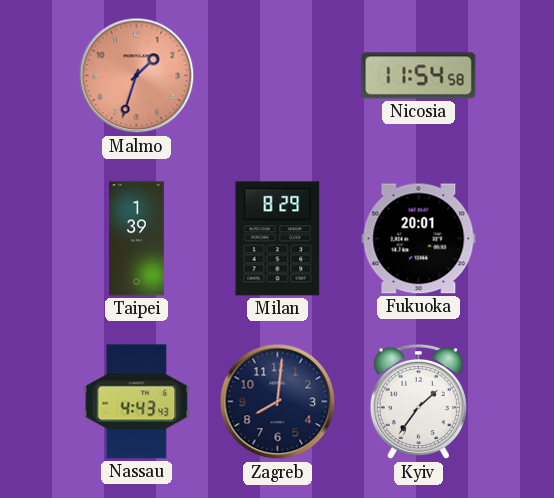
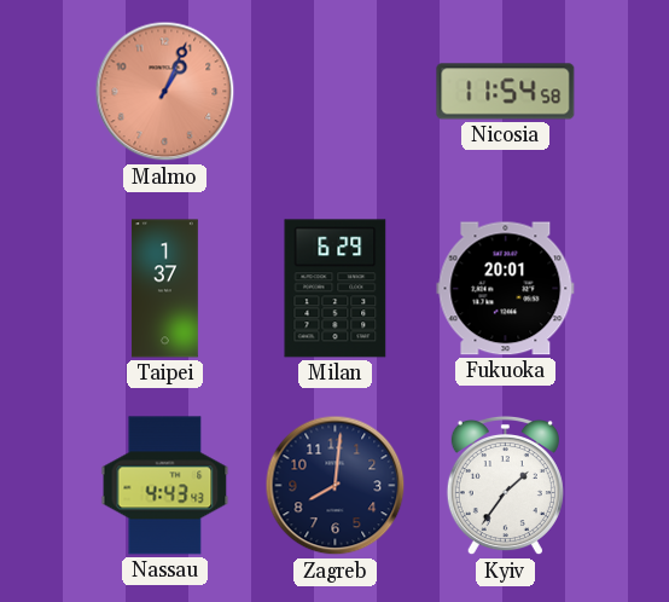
Malmo: 1:33 -> 1:04
Taipei: 1:39 -> 1:37
Milan: 8:29 -> 6:29
